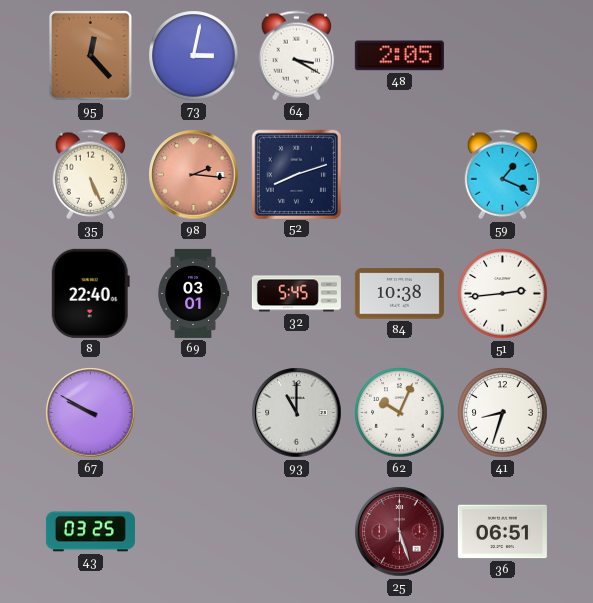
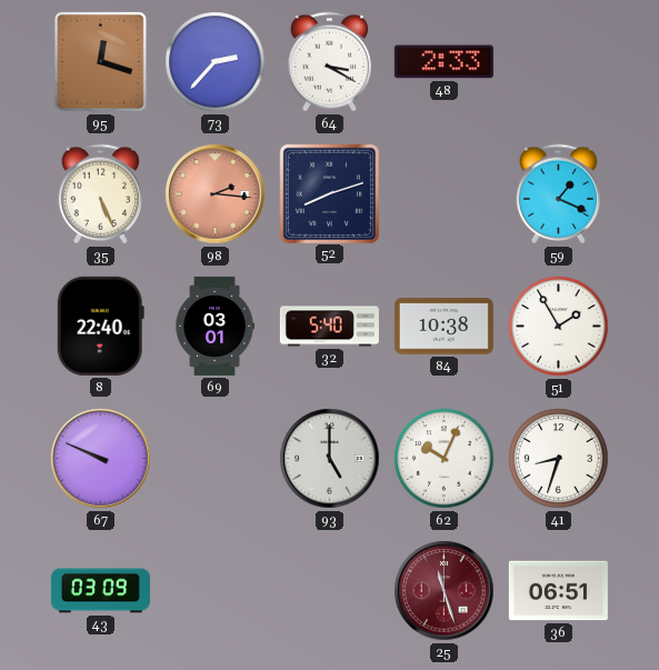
95: 12:23 -> 12:18
73: 3:02 -> 2:37
48: 2:05 -> 2:33
32: 5:45 -> 5:40
51: 2:44 -> 1:55
67: 9:50 -> 9:49
93: 11:00 -> 5:00
43: 03:25 -> 03:09
25: 5:27 -> 11:27
